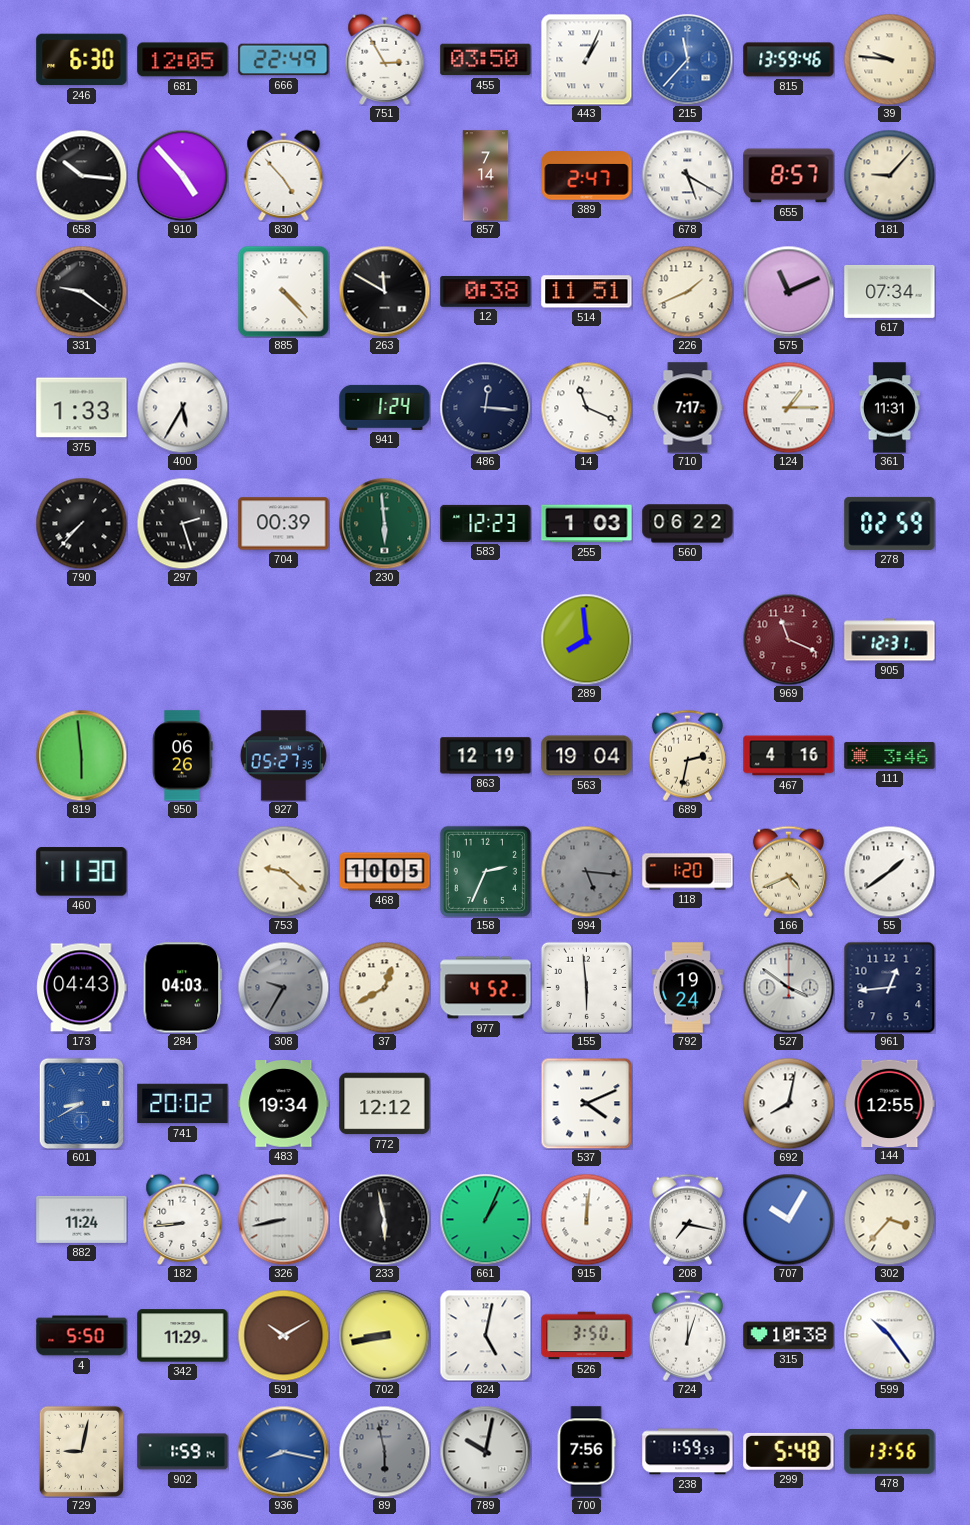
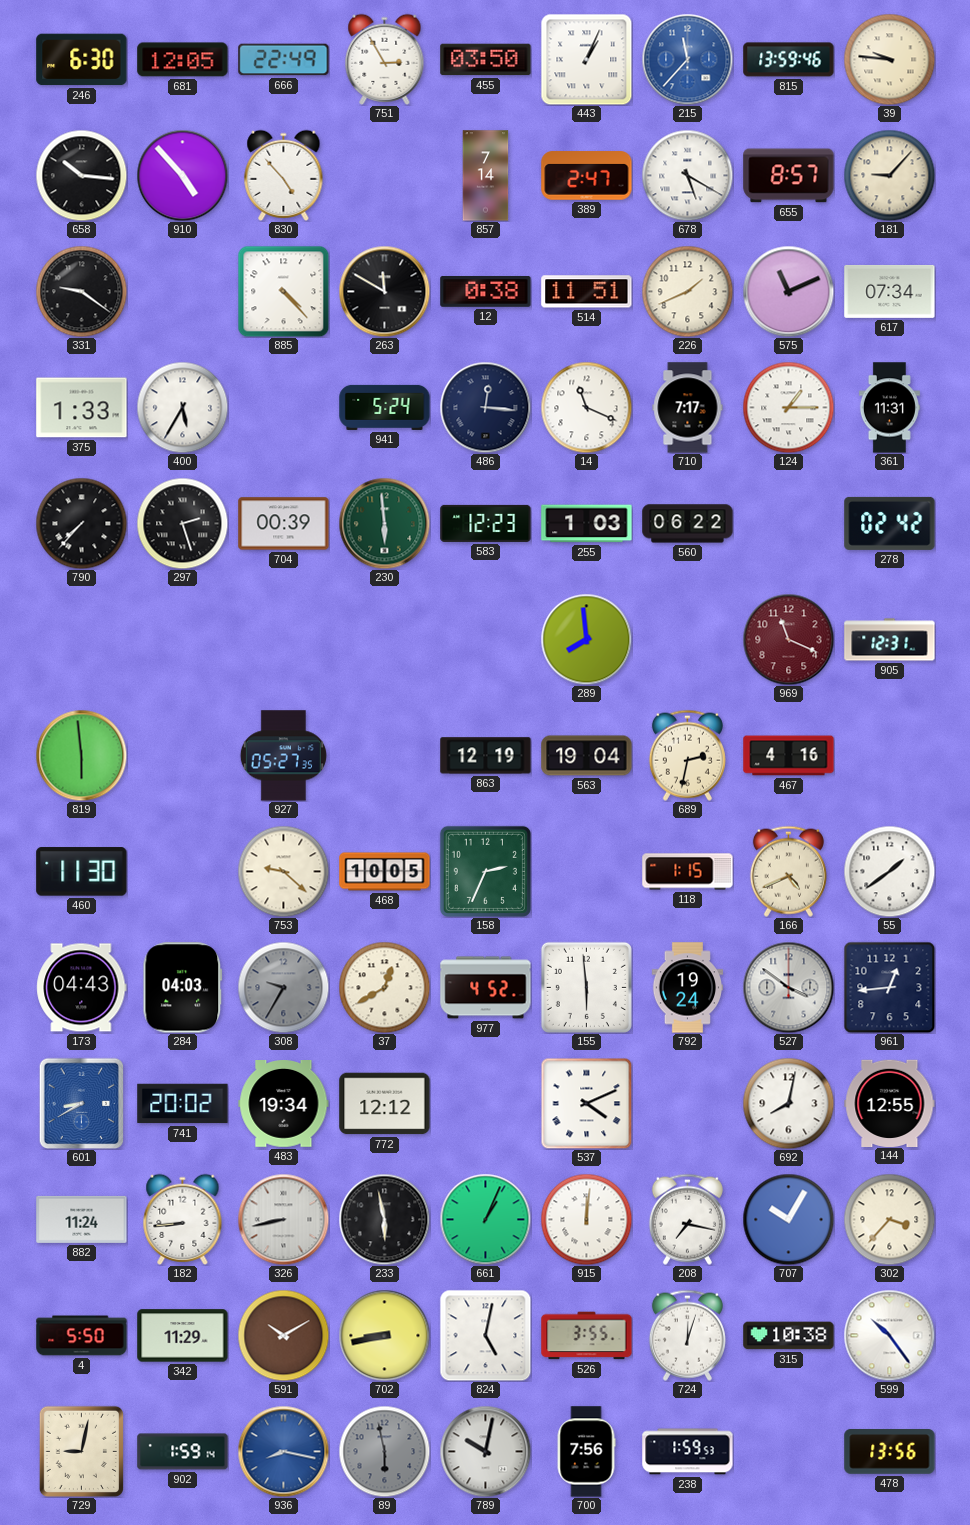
941: 1:24 -> 5:24
278: 02:59 -> 02:42
950: 06:26 -> none
111: 3:46 -> none
994: 5:16 -> none
118: 1:20 -> 1:15
526: 3:50 -> 3:55
299: 5:48 -> none
